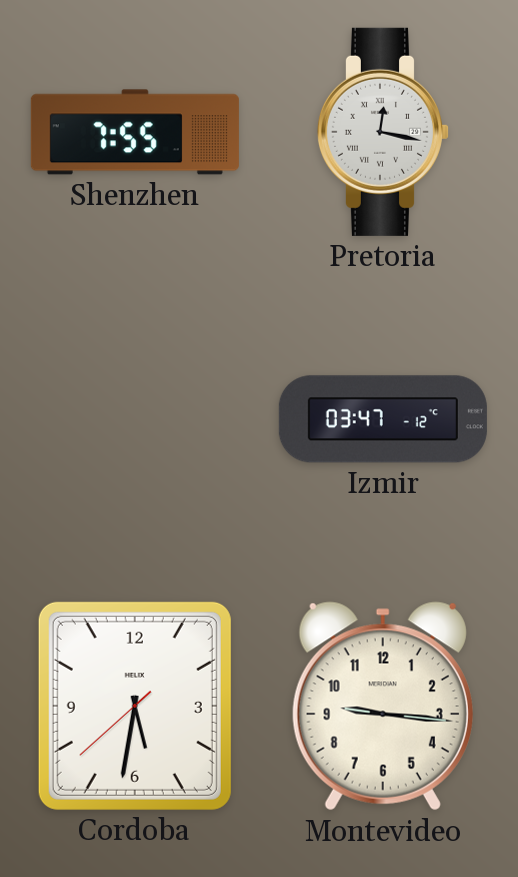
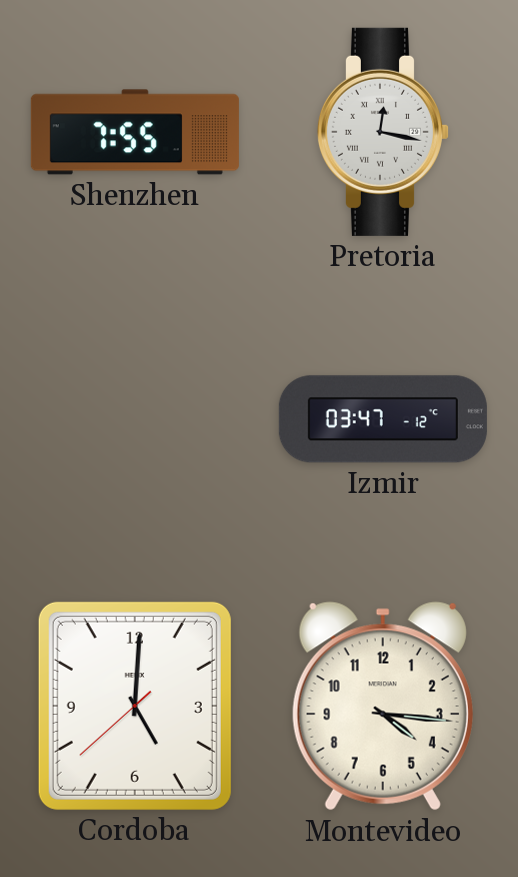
Cordoba: 5:31 -> 5:00
Montevideo: 9:16 -> 4:16
